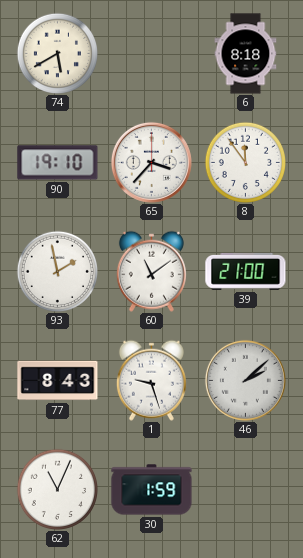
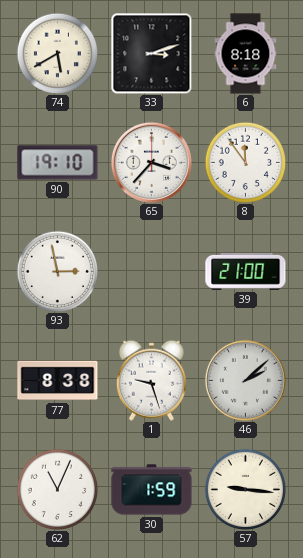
33: none -> 3:12
93: 1:58 -> 2:58
60: 11:09 -> none
77: 8:43 -> 8:38
57: none -> 9:16
